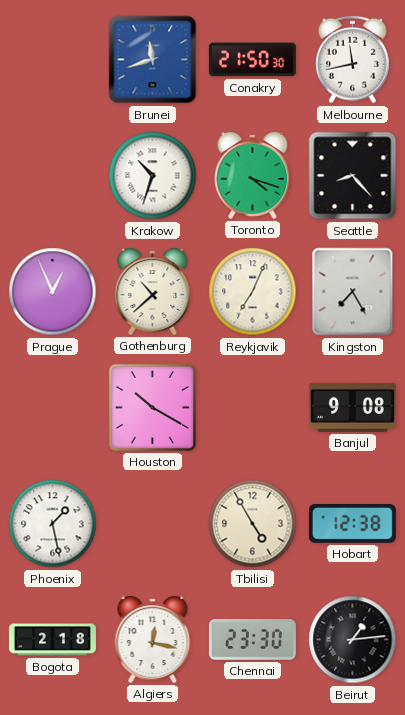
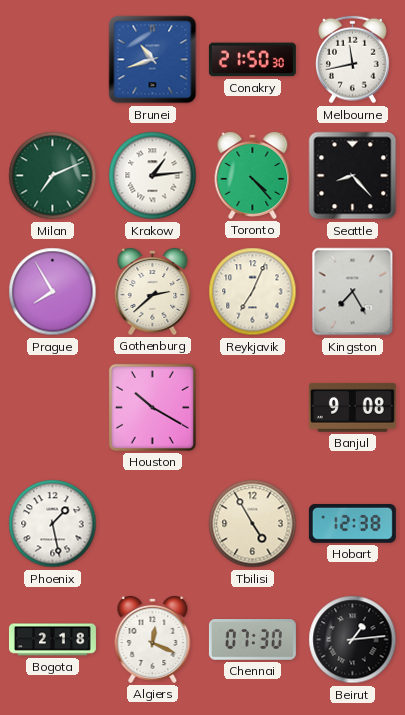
Brunei: 11:42 -> 10:42
Milan: none -> 7:11
Krakow: 10:33 -> 1:14
Toronto: 4:18 -> 4:23
Prague: 12:56 -> 7:55
Gothenburg: 10:38 -> 2:38
Algiers: 12:17 -> 12:19
Chennai: 23:30 -> 07:30
